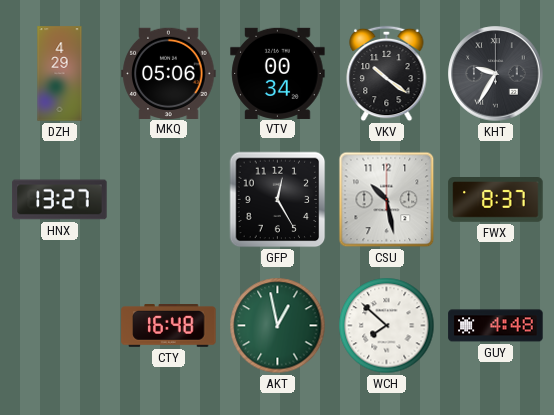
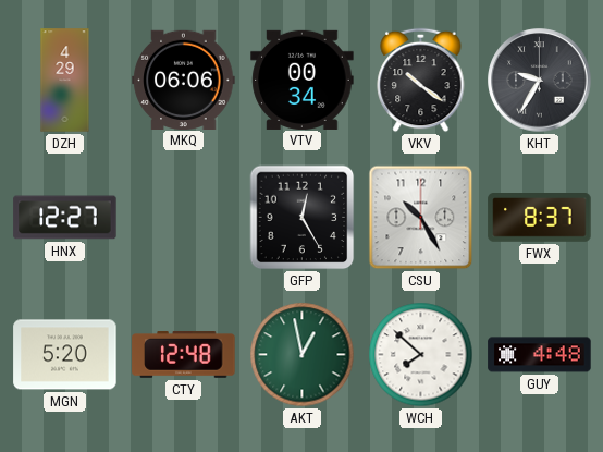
MKQ: 05:06 -> 06:06
HNX: 13:27 -> 12:27
CSU: 10:28 -> 10:25
MGN: none -> 5:20
CTY: 16:48 -> 12:48
